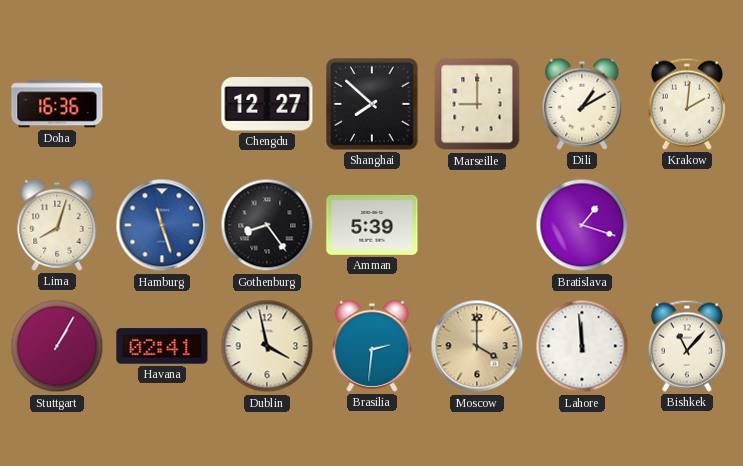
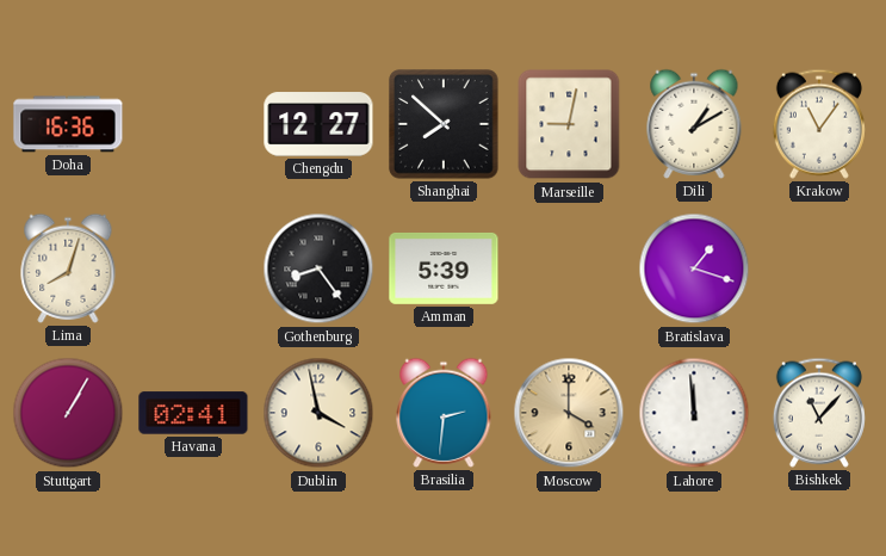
Marseille: 9:00 -> 9:02
Krakow: 2:01 -> 11:06
Hamburg: 11:27 -> none
